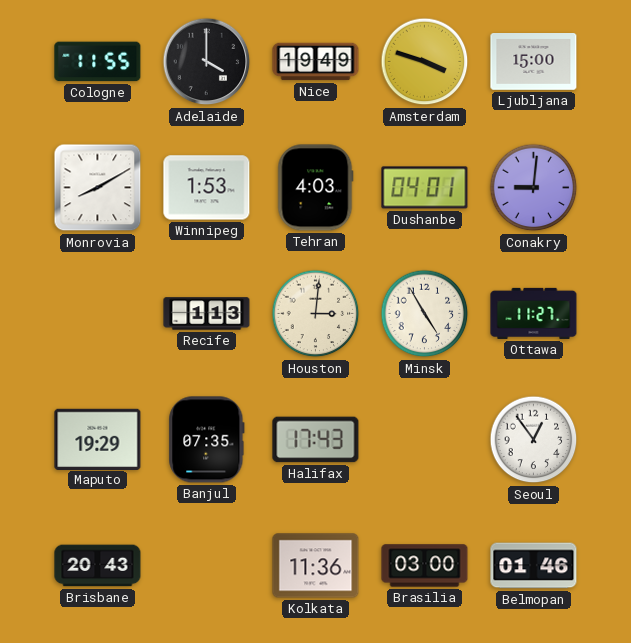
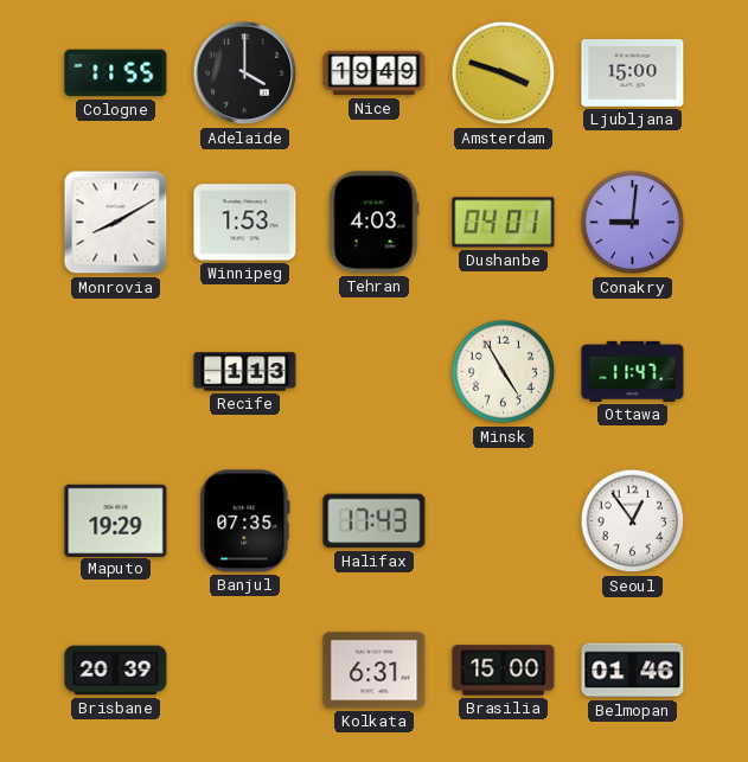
Houston: 3:01 -> none
Ottawa: 11:27 -> 11:47
Brisbane: 20:43 -> 20:39
Kolkata: 11:36 -> 6:31
Brasilia: 03:00 -> 15:00
